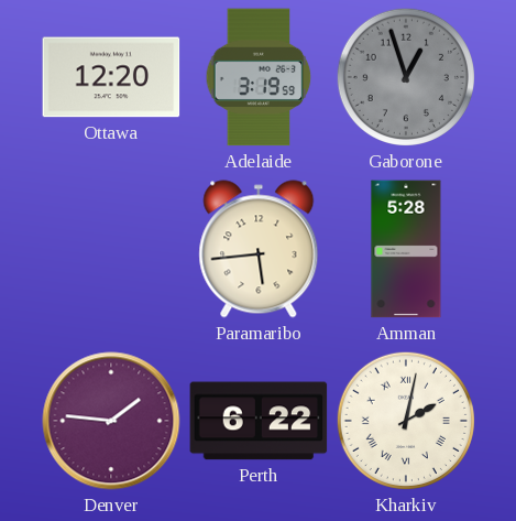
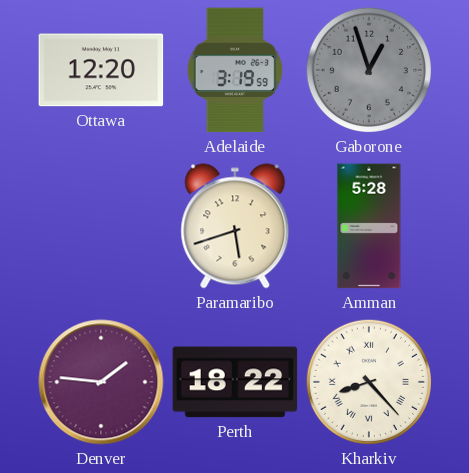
Paramaribo: 5:44 -> 5:42
Perth: 6:22 -> 18:22
Kharkiv: 2:02 -> 8:23
